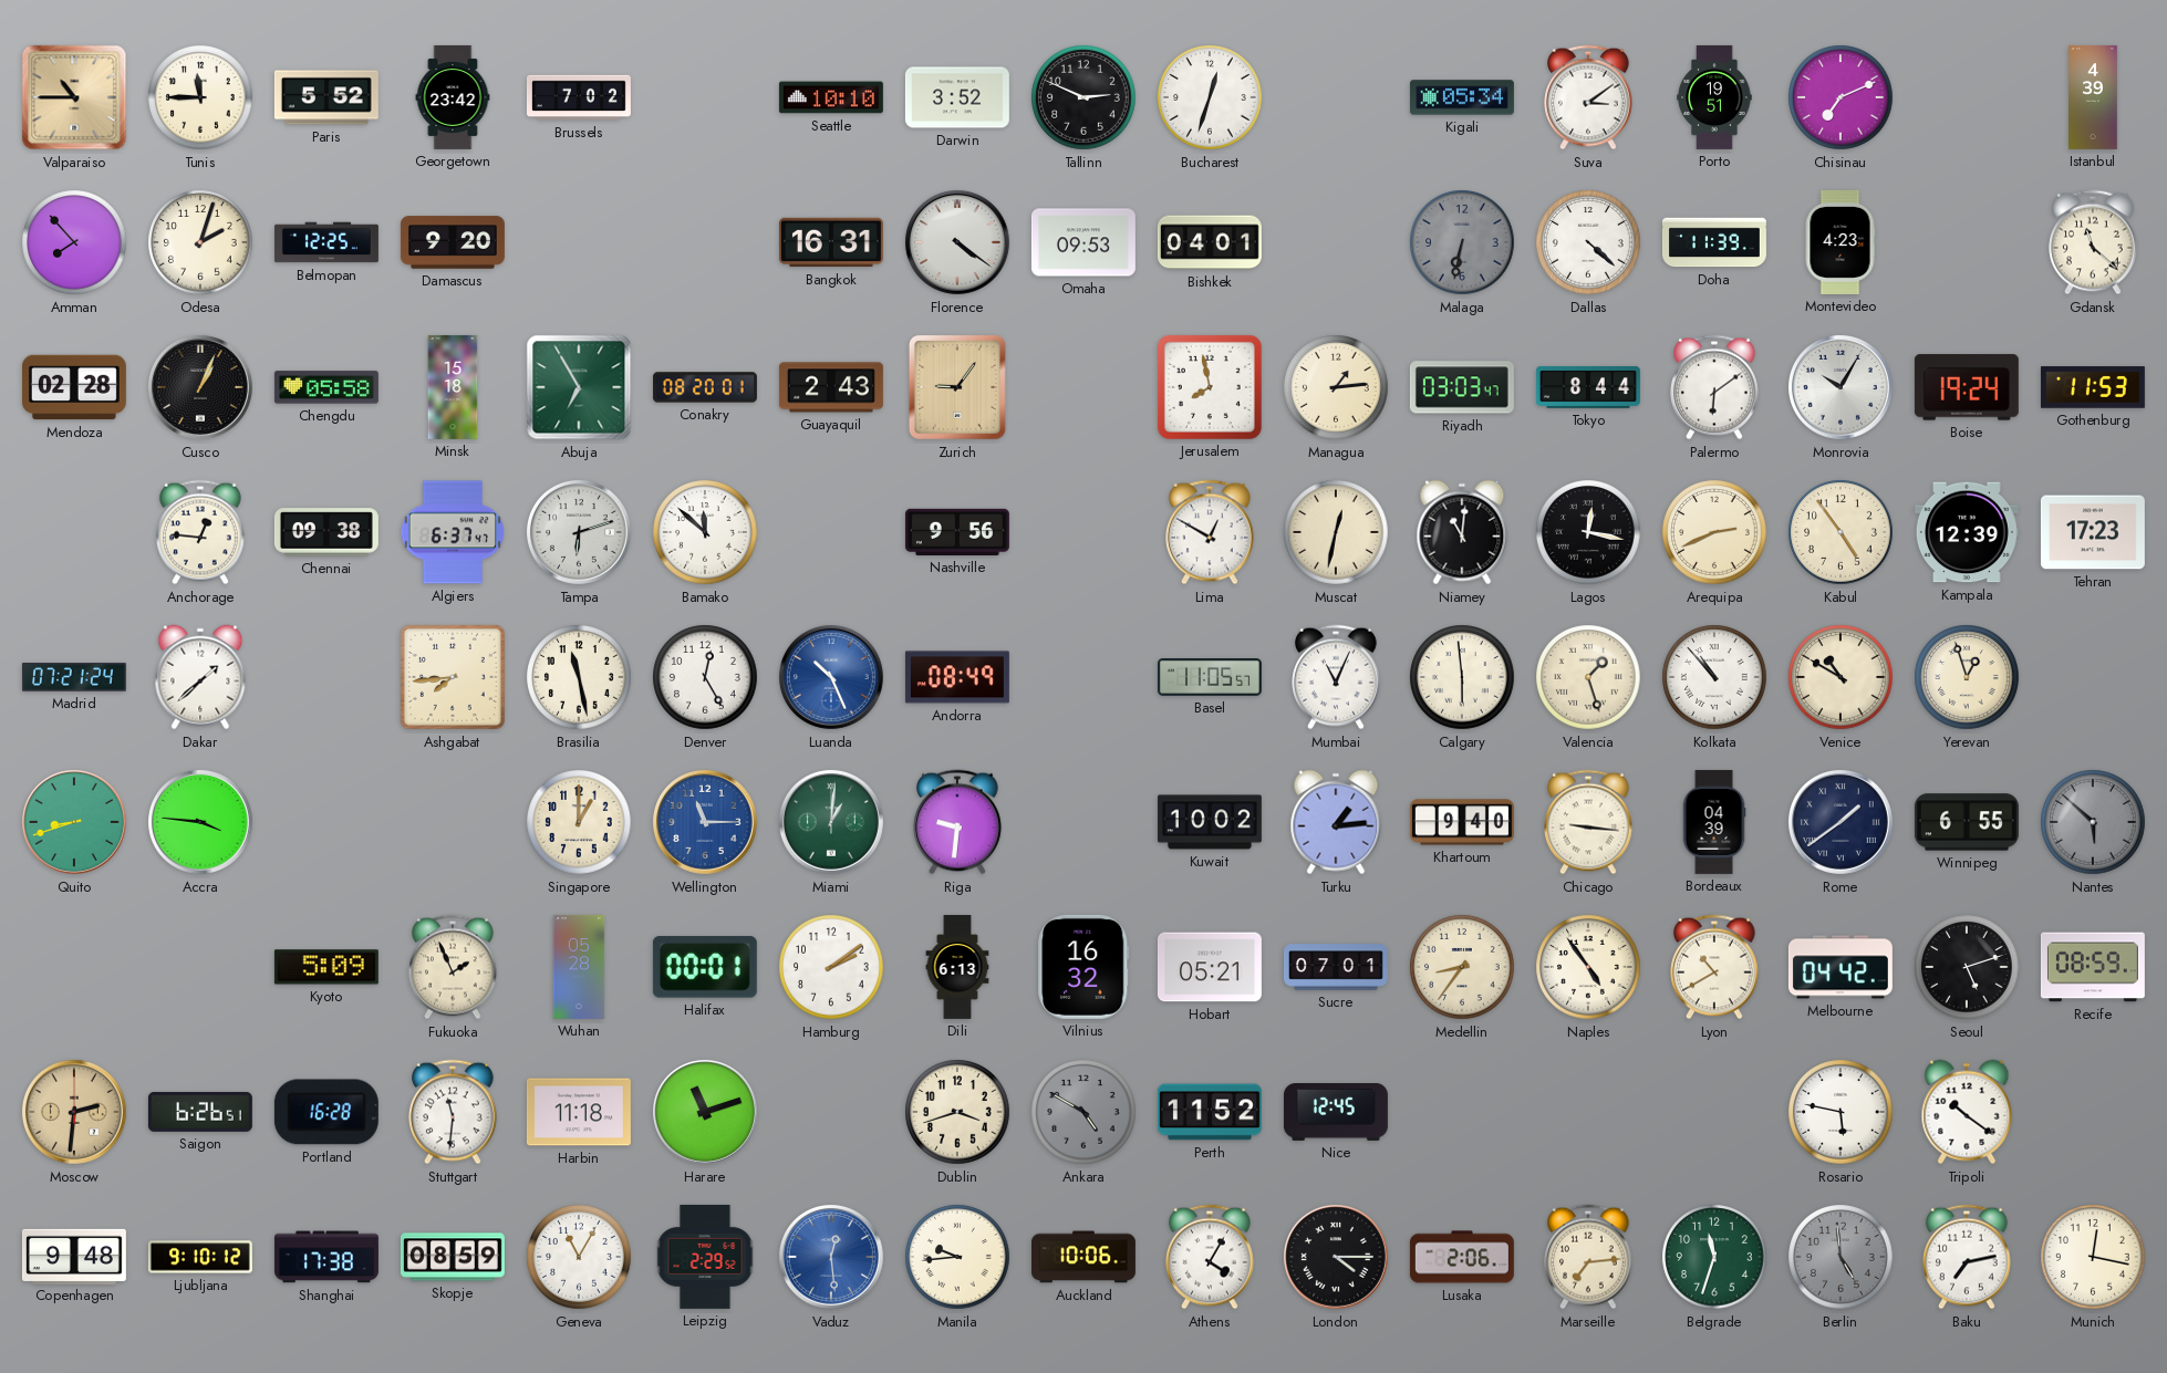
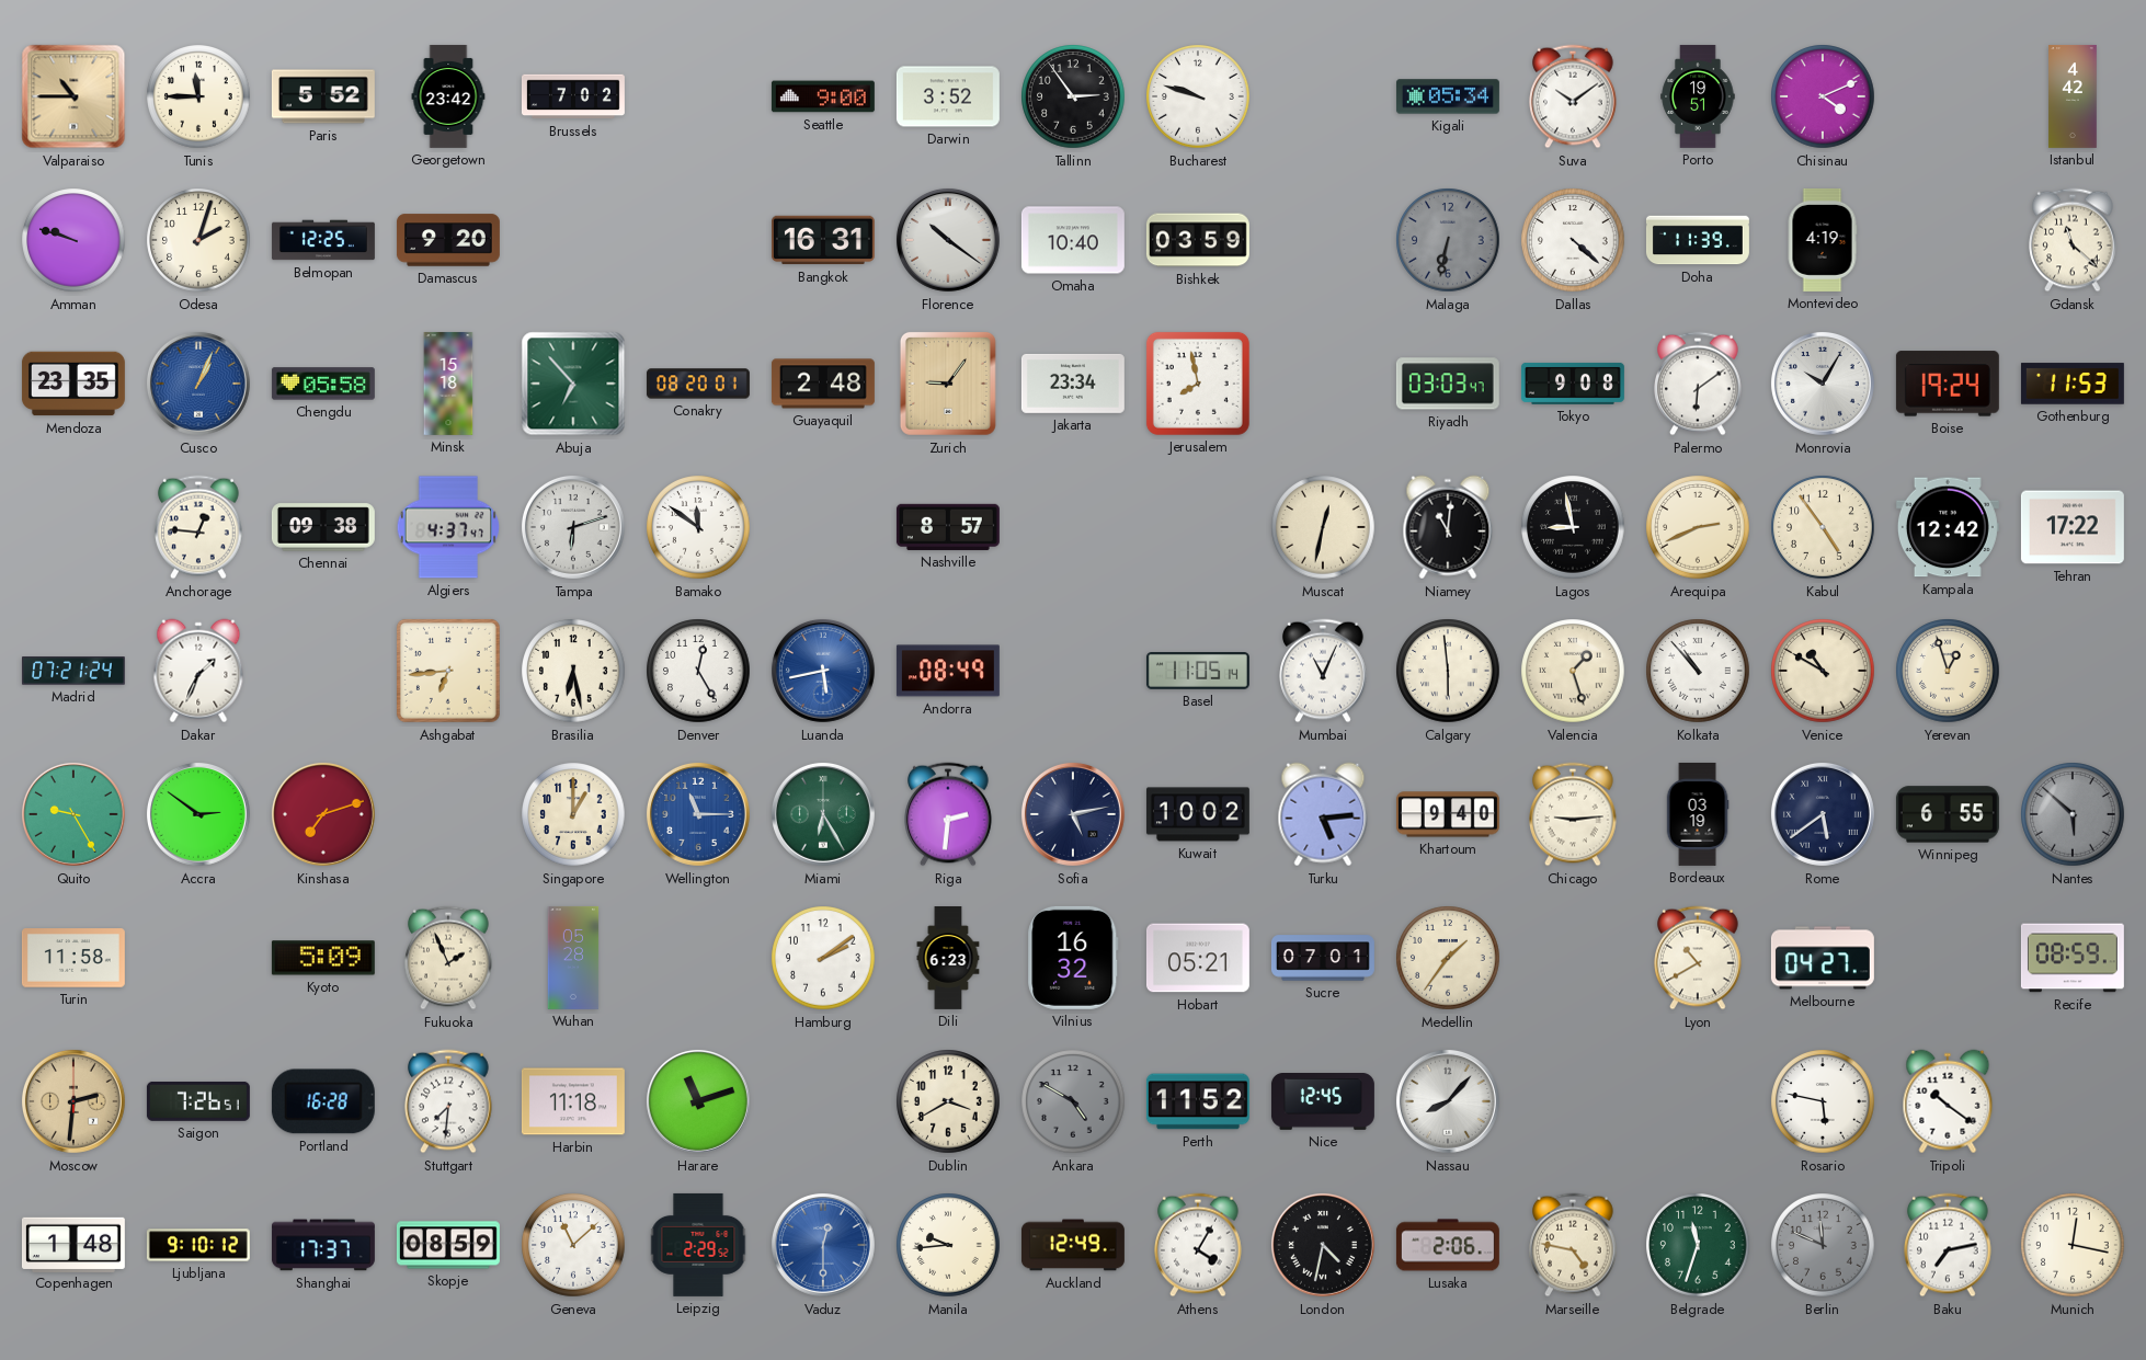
Seattle: 10:10 -> 9:00
Tallinn: 2:49 -> 2:54
Bucharest: 12:33 -> 9:48
Suva: 3:09 -> 10:09
Chisinau: 7:11 -> 4:11
Istanbul: 4:39 -> 4:42
Amman: 7:53 -> 9:48
Florence: 4:21 -> 10:21
Omaha: 09:53 -> 10:40
Bishkek: 04:01 -> 03:59
Montevideo: 4:23 -> 4:19
Mendoza: 02:28 -> 23:35
Cusco dial: black -> blue
Abuja: 6:55 -> 6:53
Guayaquil: 2:43 -> 2:48
Jakarta: none -> 23:34
Managua: 1:14 -> none
Tokyo: 8:44 -> 9:08
Algiers: 6:37 -> 4:37
Bamako: 11:52 -> 11:51
Nashville: 9:56 -> 8:57
Lima: 12:50 -> none
Lagos: 12:17 -> 8:58
Kampala: 12:39 -> 12:42
Tehran: 17:23 -> 17:22
Dakar: 1:38 -> 1:34
Ashgabat: 7:44 -> 6:44
Brasilia: 11:28 -> 6:28
Luanda: 10:26 -> 5:43
Basel: 11:05:57 -> 11:05:14
Quito: 8:42 -> 9:25
Accra: 3:46 -> 2:51
Kinshasa: none -> 7:12
Miami: 1:01 -> 6:25
Riga: 9:31 -> 2:31
Sofia: none -> 5:13
Turku: 1:14 -> 5:14
Chicago: 9:16 -> 9:14
Bordeaux: 04:39 -> 03:19
Rome: 1:39 -> 5:39
Turin: none -> 11:58
Halifax: 00:01 -> none
Dili: 6:13 -> 6:23
Medellin: 8:36 -> 1:36
Naples: 4:54 -> none
Melbourne: 04:42 -> 04:27
Seoul: 5:12 -> none
Saigon: 6:26 -> 7:26
Stuttgart: 11:31 -> 7:31
Dublin: 3:42 -> 3:40
Nassau: none -> 8:07
Copenhagen: 9:48 -> 1:48
Shanghai: 17:38 -> 17:37
Geneva: 11:05 -> 11:08
Vaduz: 12:29 -> 12:30
Auckland: 10:06 -> 12:49
London: 4:15 -> 4:32
Marseille: 7:14 -> 4:47
Berlin: 4:59 -> 11:49
